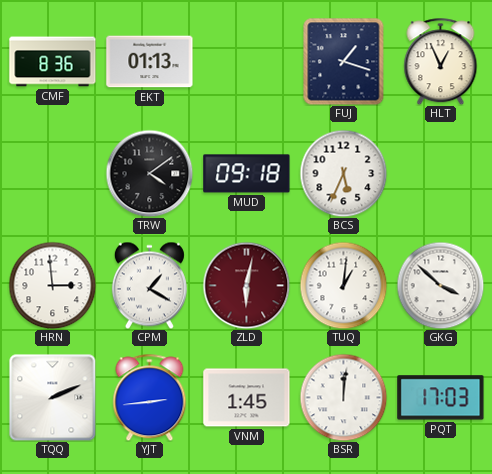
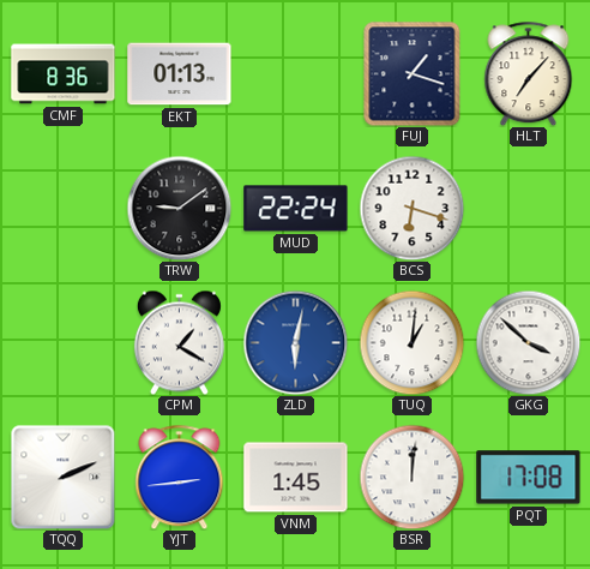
HLT: 12:56 -> 7:07
TRW: 4:09 -> 9:09
MUD: 09:18 -> 22:24
BCS: 5:34 -> 6:18
HRN: 2:59 -> none
ZLD dial: burgundy -> blue
PQT: 17:03 -> 17:08
